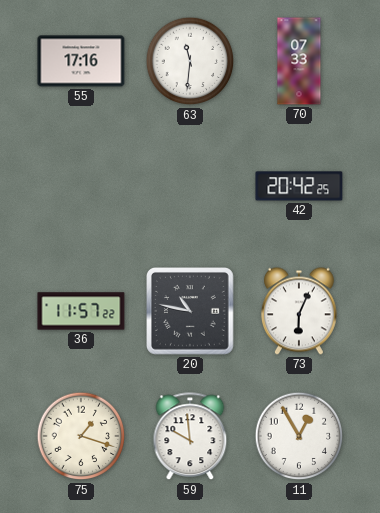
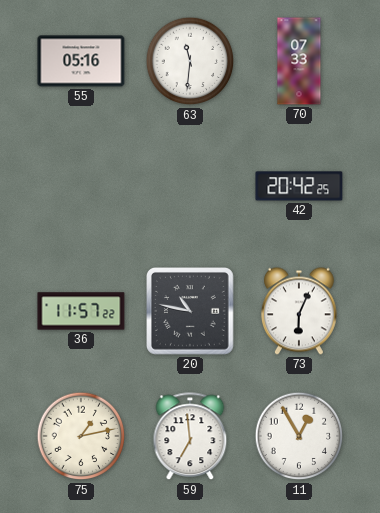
55: 17:16 -> 05:16
75: 1:18 -> 1:13
59: 9:59 -> 6:59
